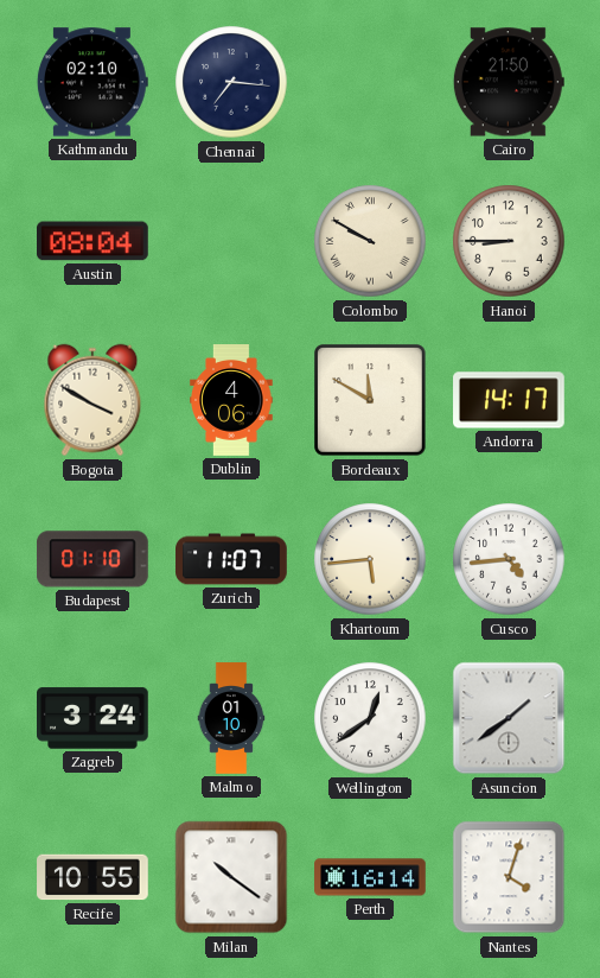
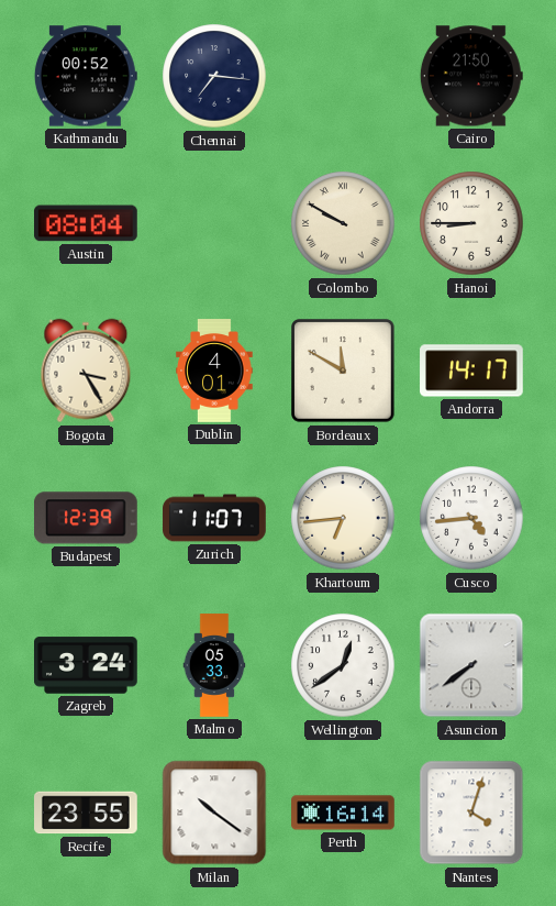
Kathmandu: 02:10 -> 00:52
Bogota: 3:50 -> 3:25
Dublin: 4:06 -> 4:01
Budapest: 01:10 -> 12:39
Khartoum: 5:44 -> 6:44
Malmo: 01:10 -> 05:33
Asuncion: 1:39 -> 7:39
Recife: 10:55 -> 23:55
